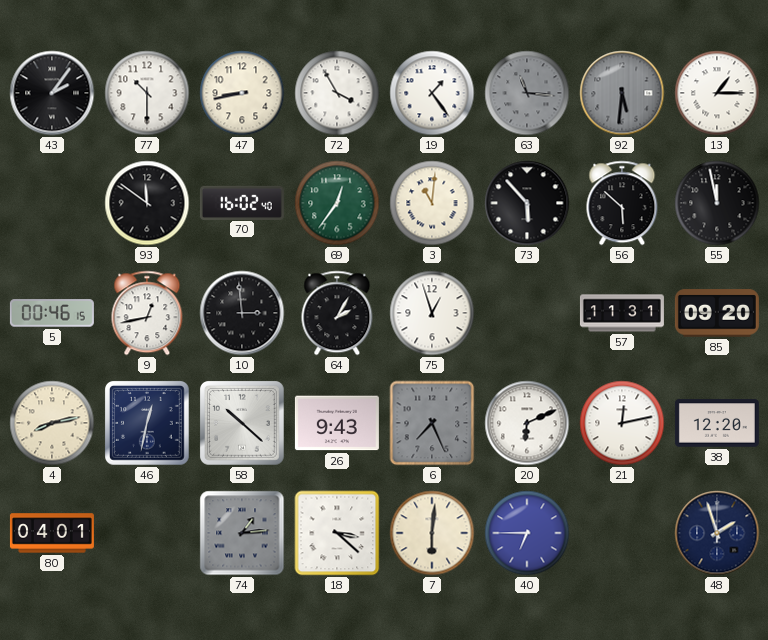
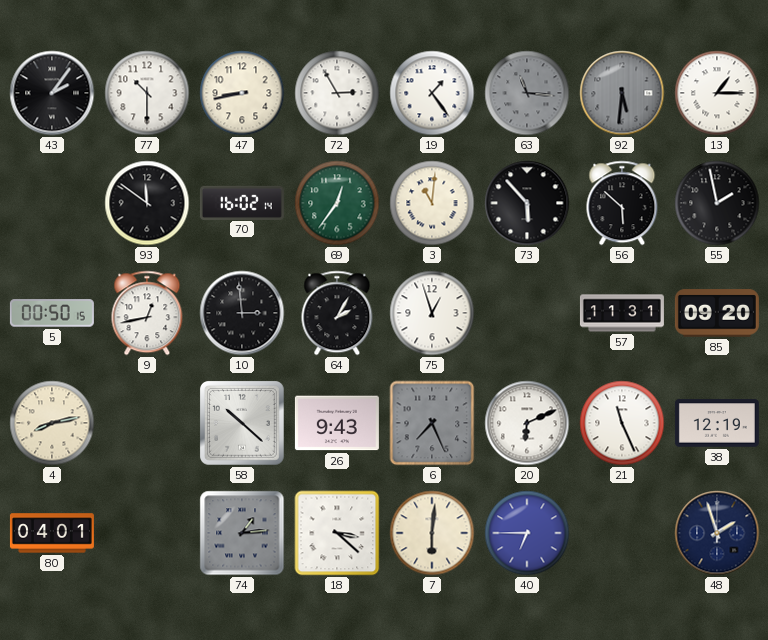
72: 3:55 -> 2:55
70: 16:02:40 -> 16:02:14
55: 11:58 -> 1:58
5: 00:46 -> 00:50
46: 12:32 -> none
21: 12:13 -> 11:26
38: 12:20 -> 12:19
